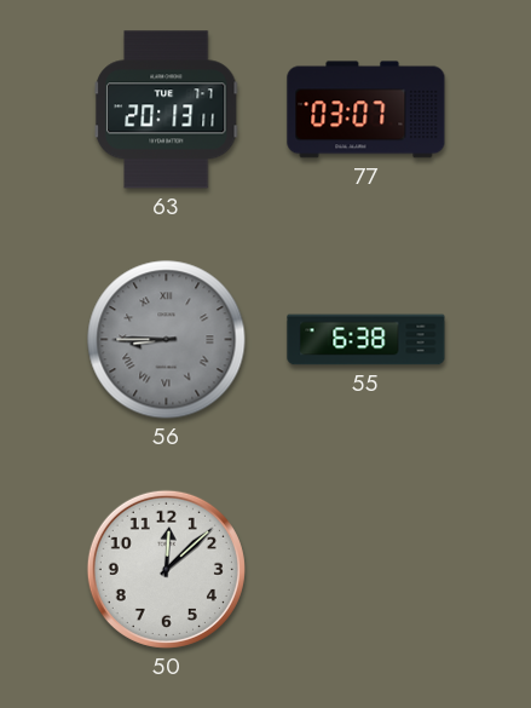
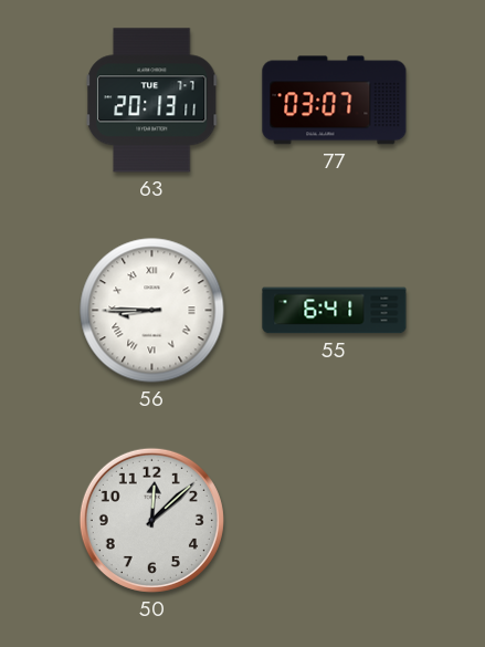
56 dial: grey -> white
55: 6:38 -> 6:41
